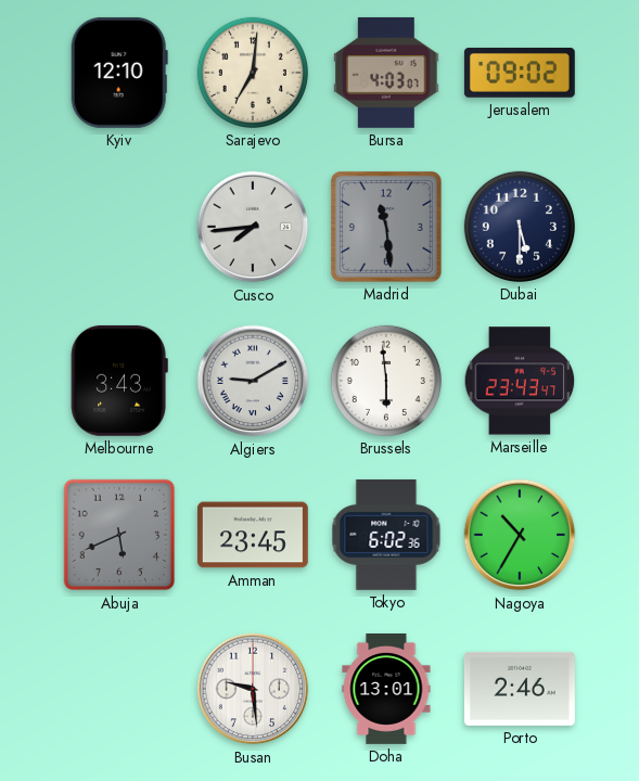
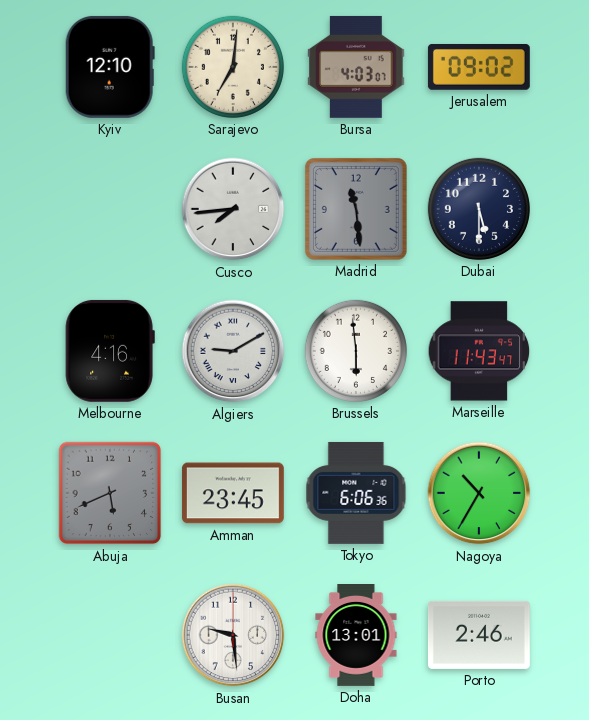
Melbourne: 3:43 -> 4:16
Marseille: 23:43 -> 11:43
Tokyo: 6:02 -> 6:06
